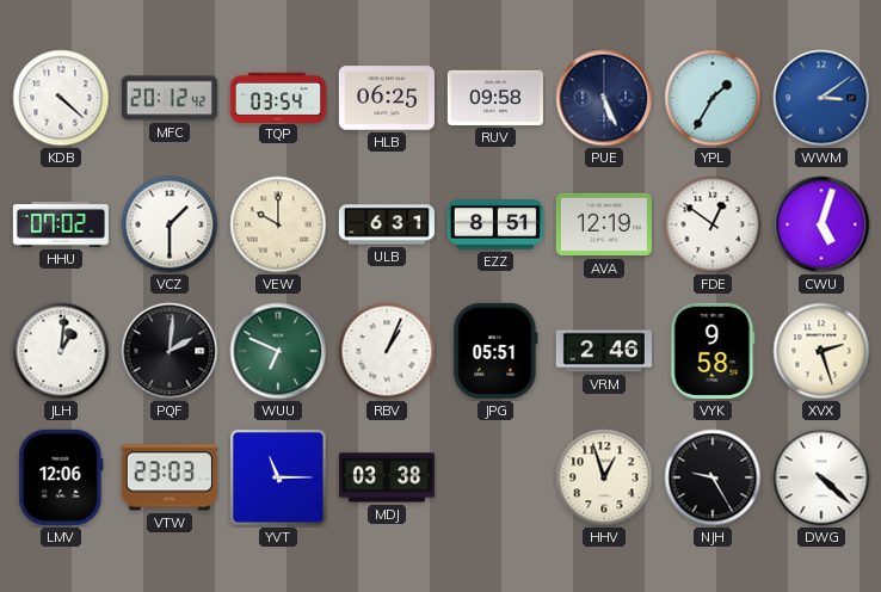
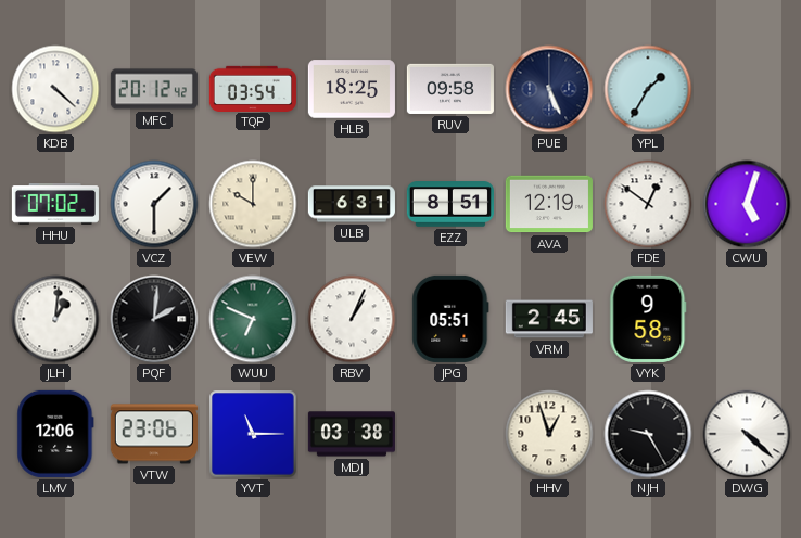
HLB: 06:25 -> 18:25
WWM: 3:09 -> none
VRM: 2:46 -> 2:45
XVX: 2:27 -> none
VTW: 23:03 -> 23:06
